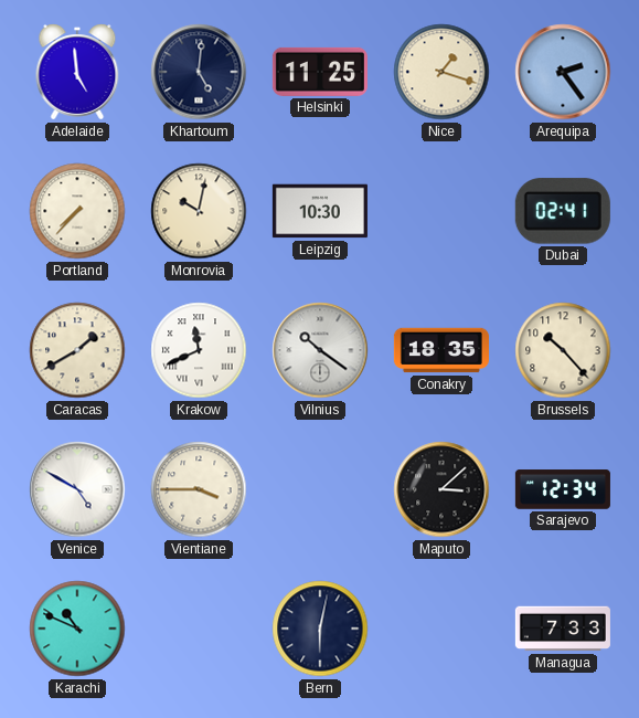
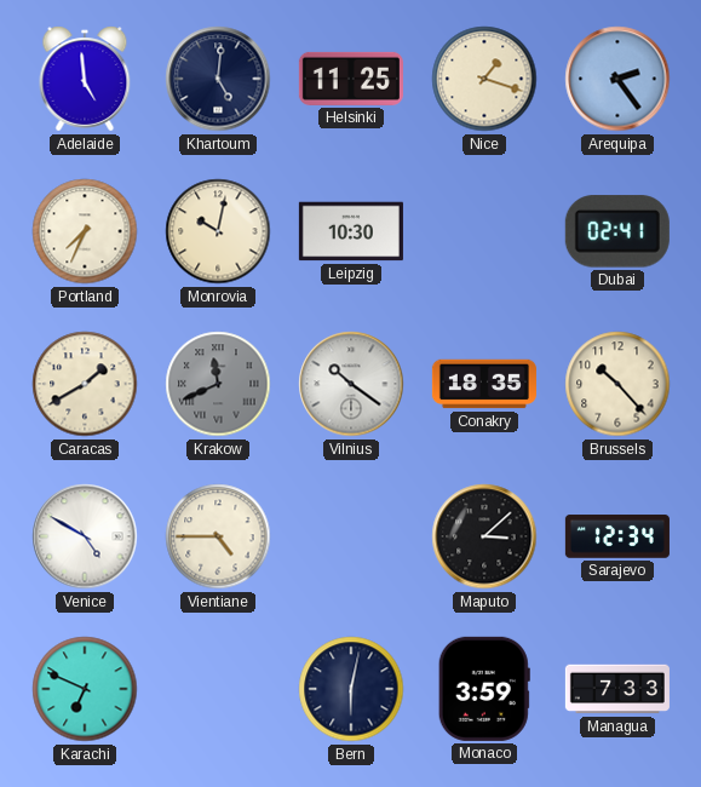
Portland: 7:37 -> 7:34
Krakow dial: white -> grey
Vientiane: 3:45 -> 4:45
Karachi: 10:49 -> 6:49
Monaco: none -> 3:59
